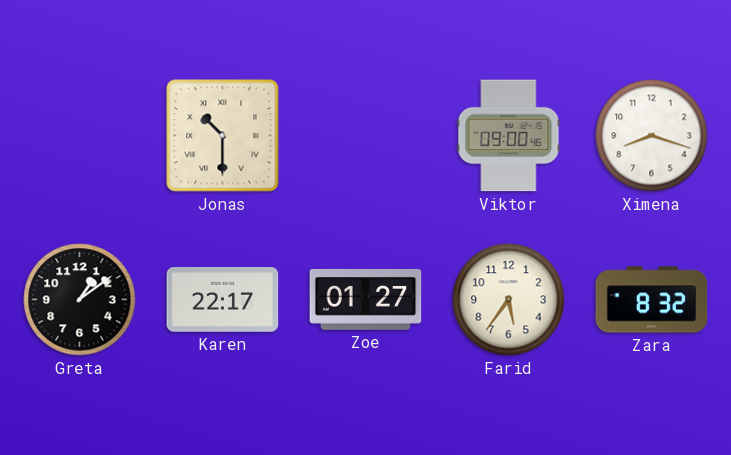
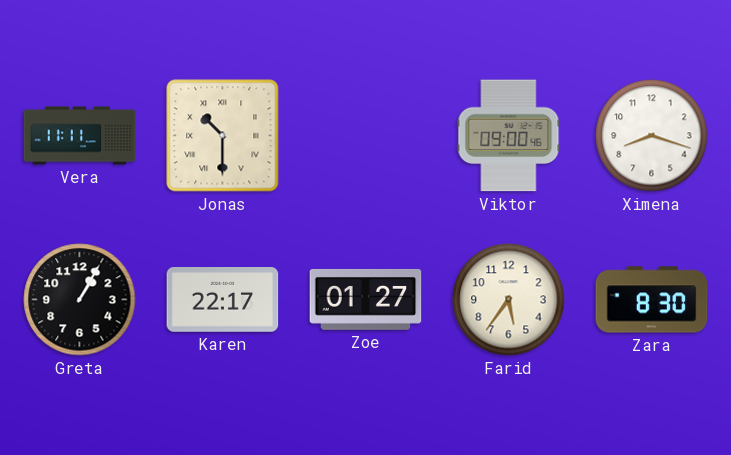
Vera: none -> 11:11
Greta: 1:09 -> 1:05
Zara: 8:32 -> 8:30
